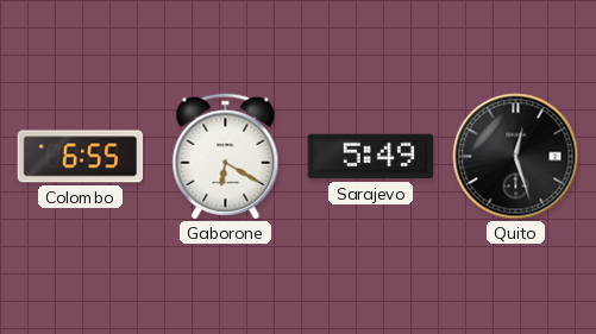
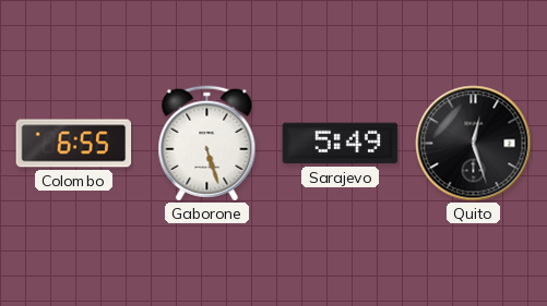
Gaborone: 6:20 -> 5:27
